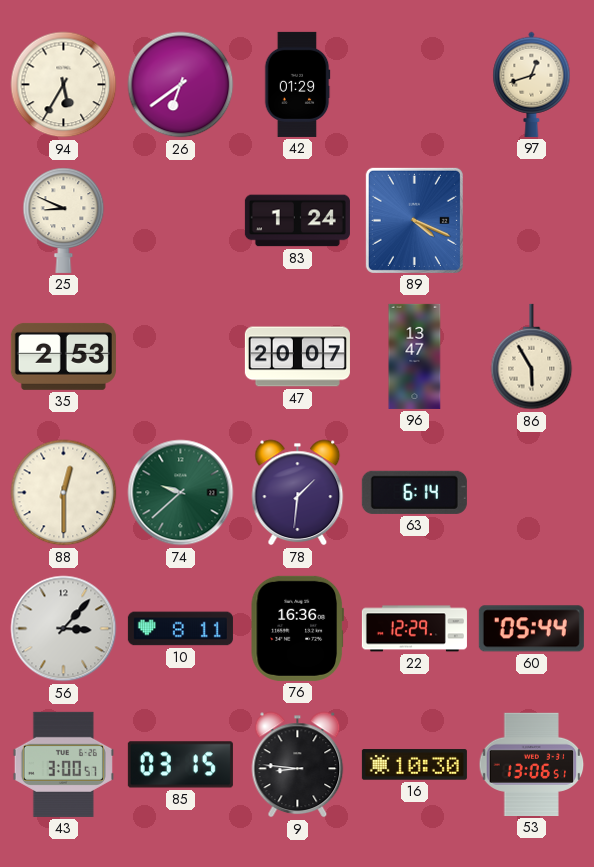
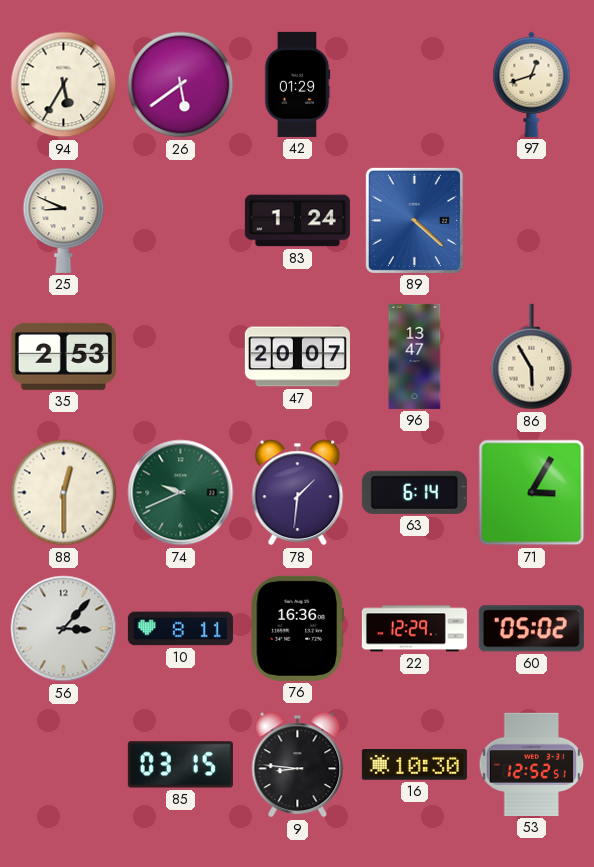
26: 6:39 -> 5:39
89: 4:19 -> 4:22
74: 9:38 -> 9:41
71: none -> 3:05
60: 05:44 -> 05:02
43: 3:00 -> none
53: 13:06 -> 12:52
